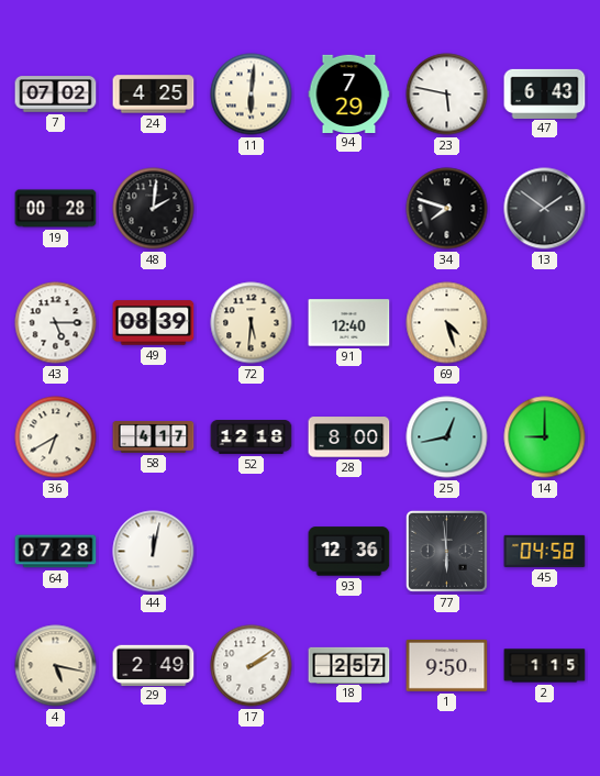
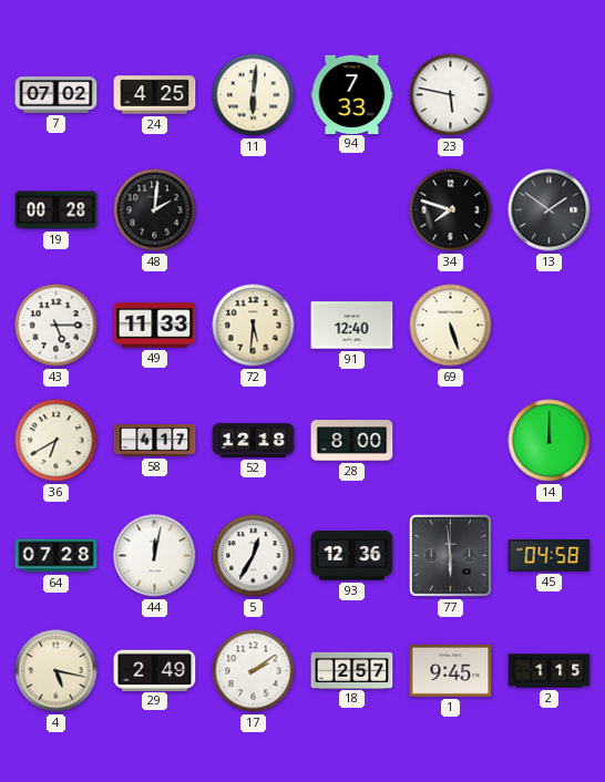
94: 7:29 -> 7:33
47: 6:43 -> none
49: 08:39 -> 11:33
69: 4:27 -> 5:27
25: 12:43 -> none
14: 9:00 -> 12:00
5: none -> 12:35
1: 9:50 -> 9:45
